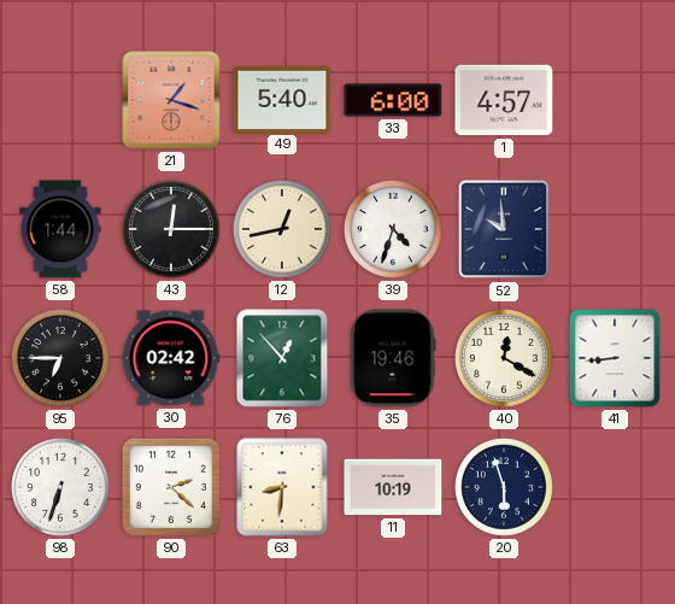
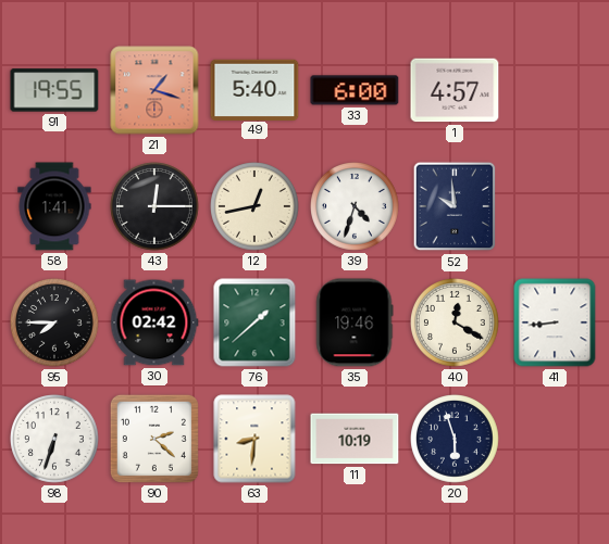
91: none -> 19:55
58: 1:44 -> 1:41
95: 6:45 -> 7:45
76: 12:53 -> 1:38
